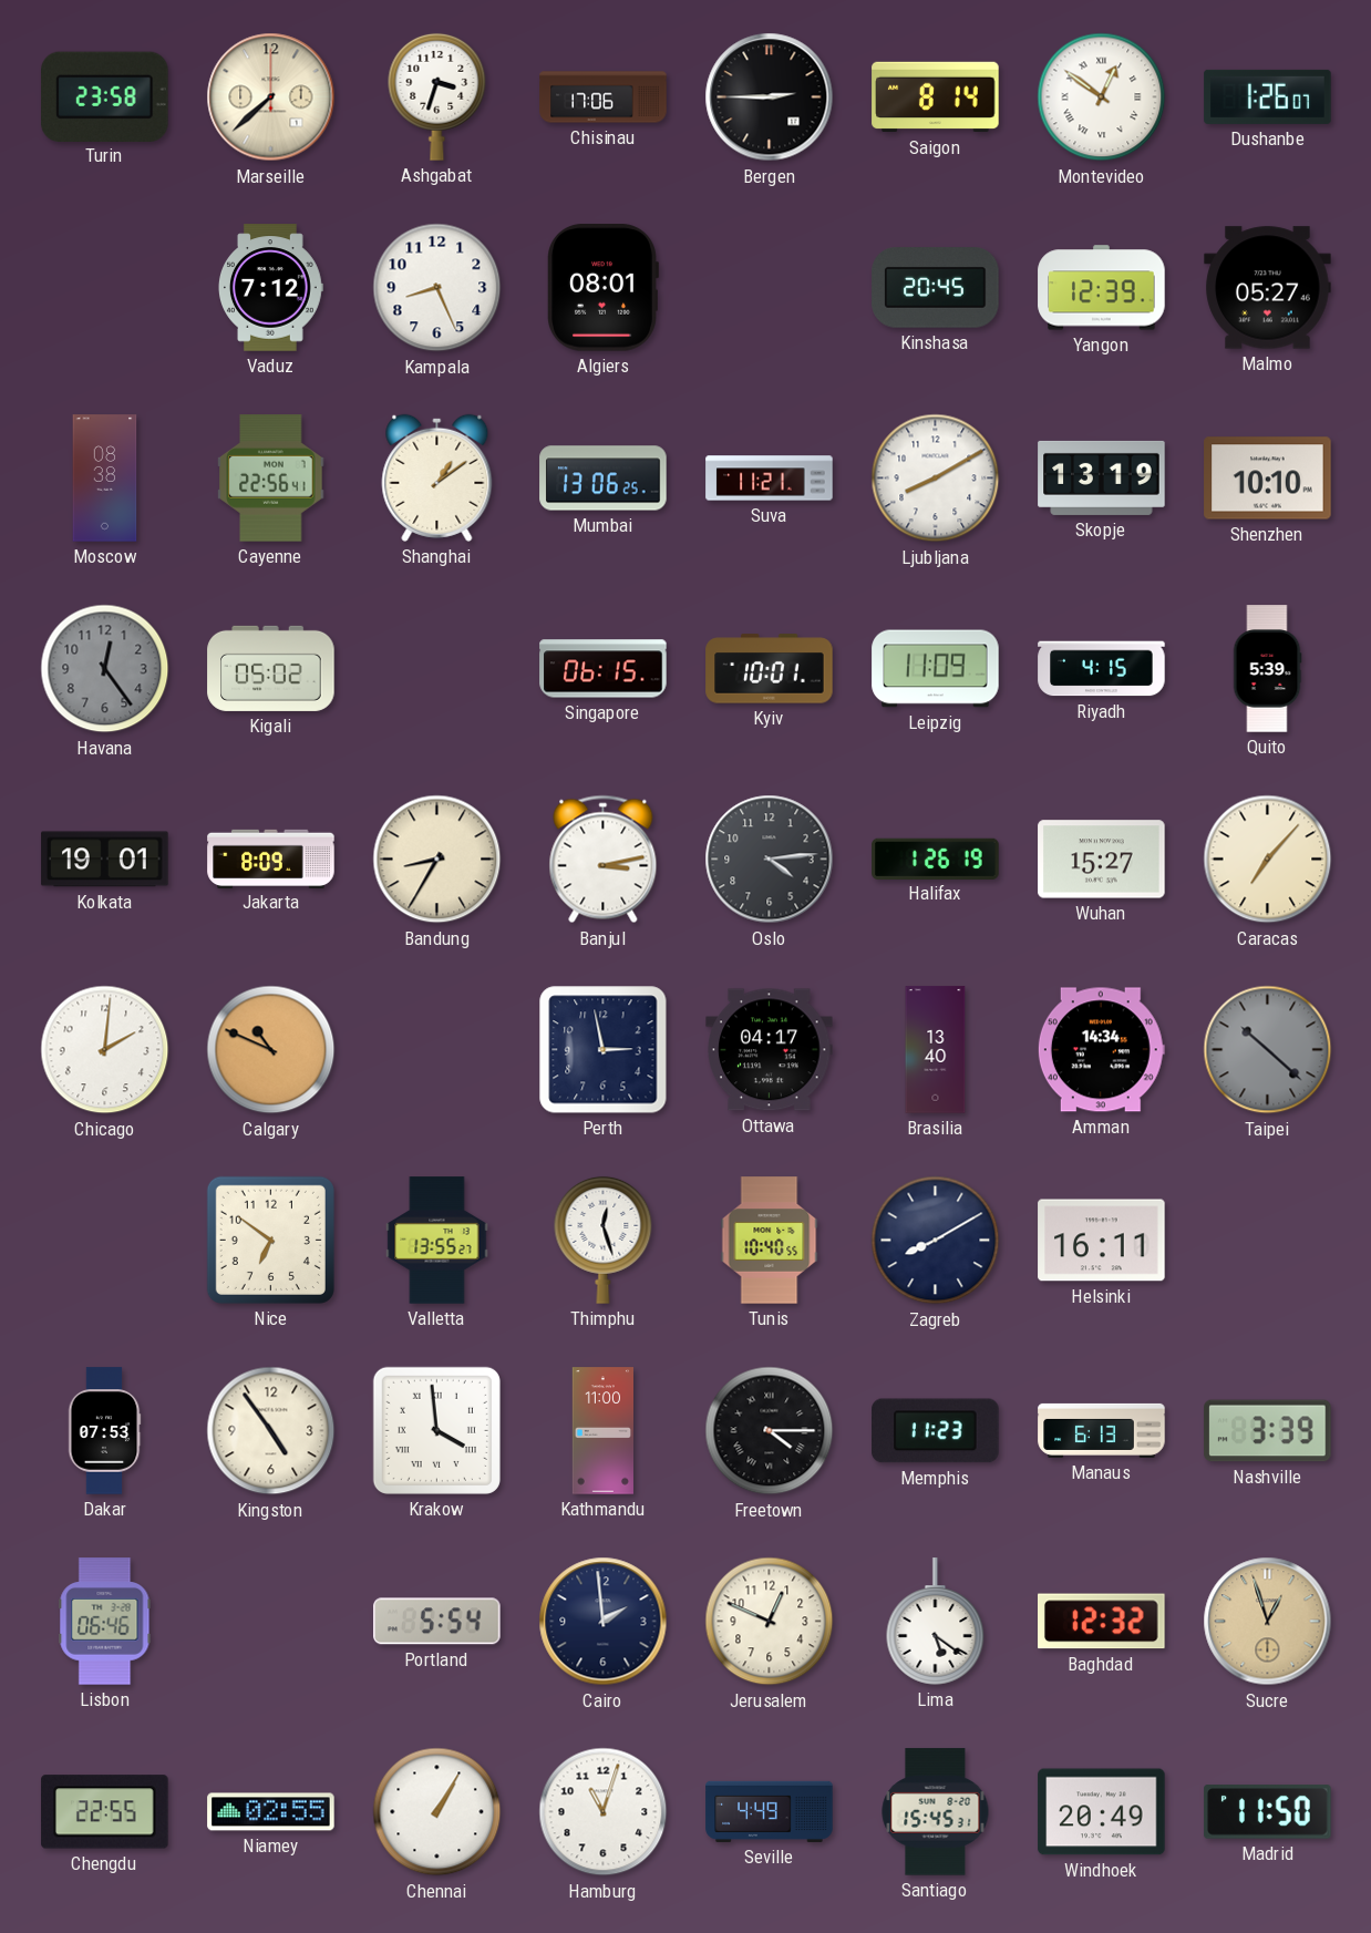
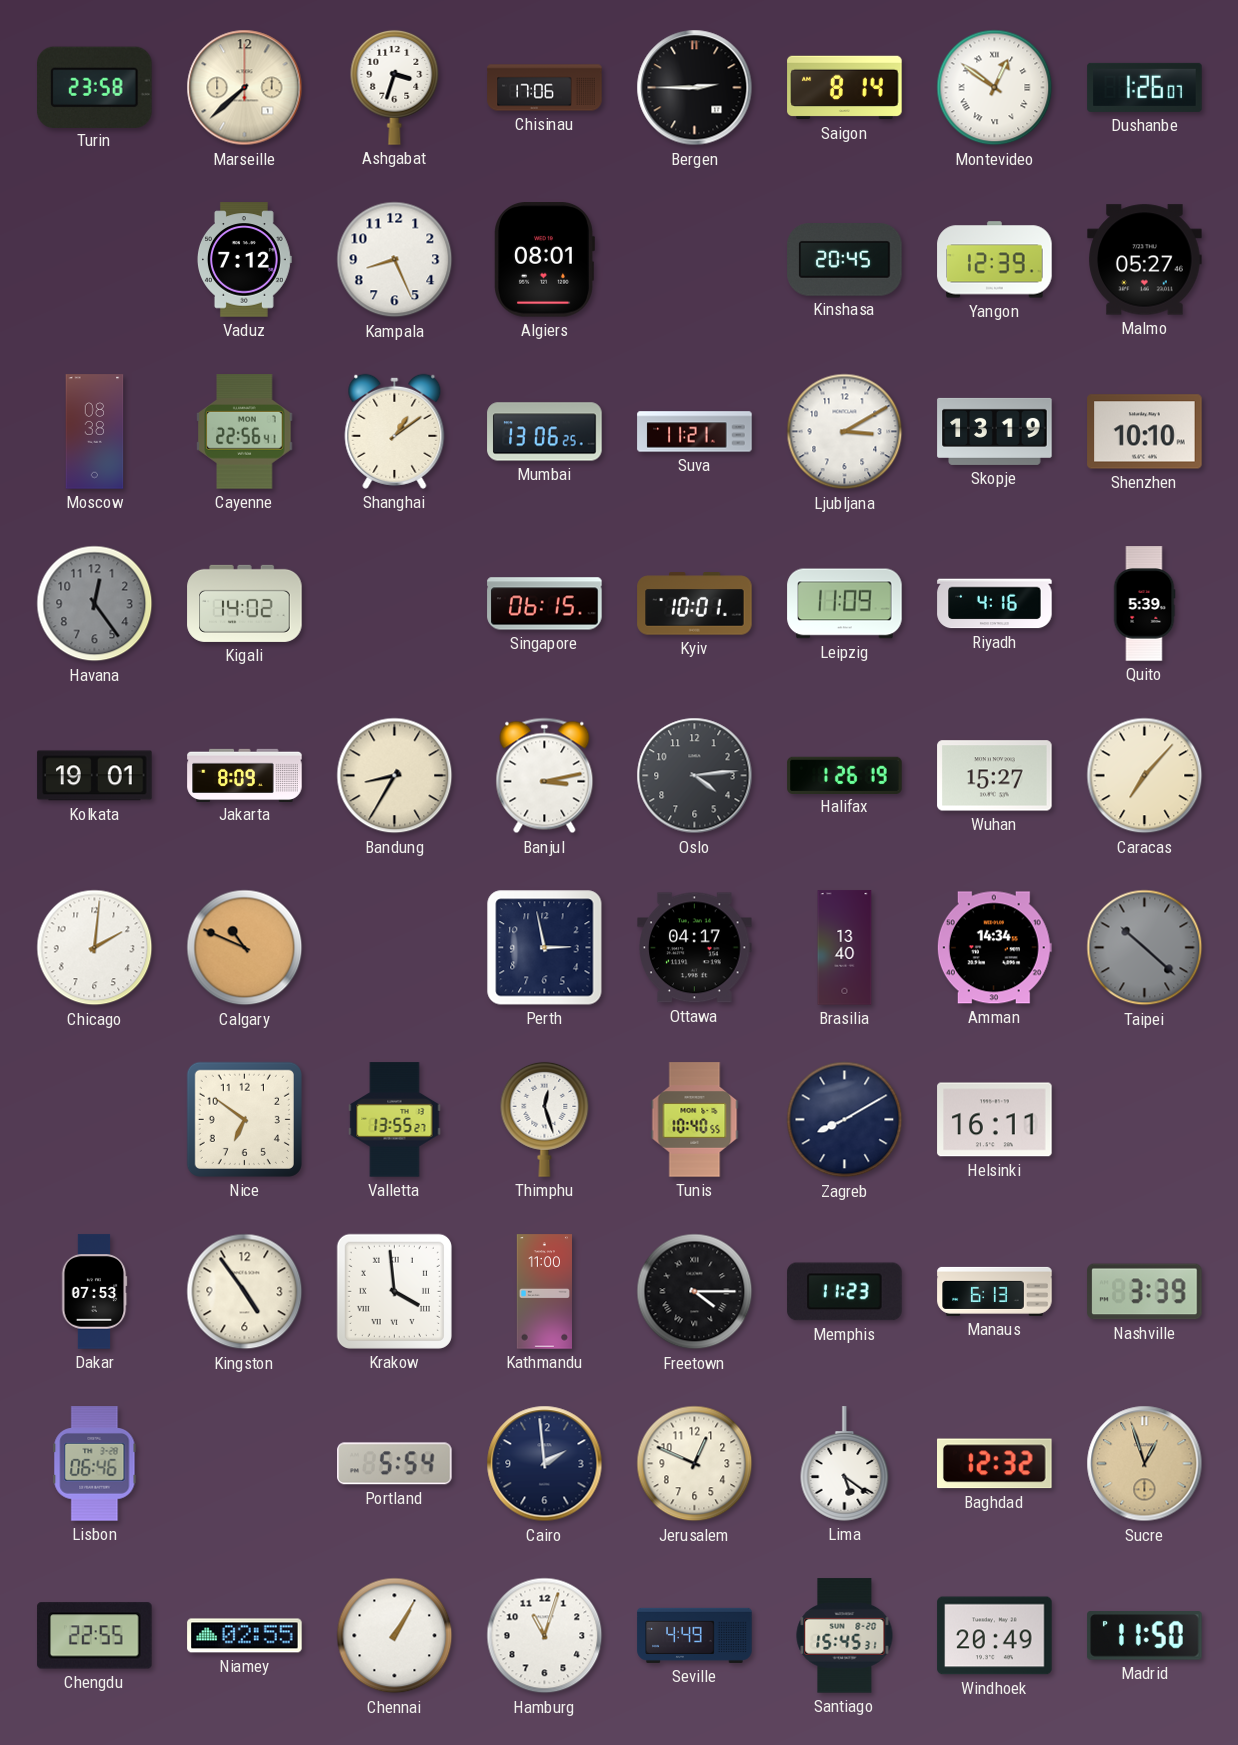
Ljubljana: 8:10 -> 3:10
Kigali: 05:02 -> 14:02
Riyadh: 4:15 -> 4:16
